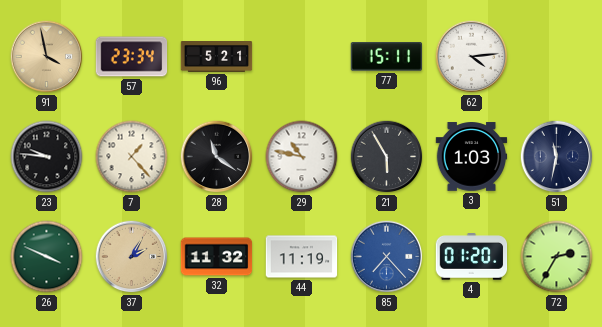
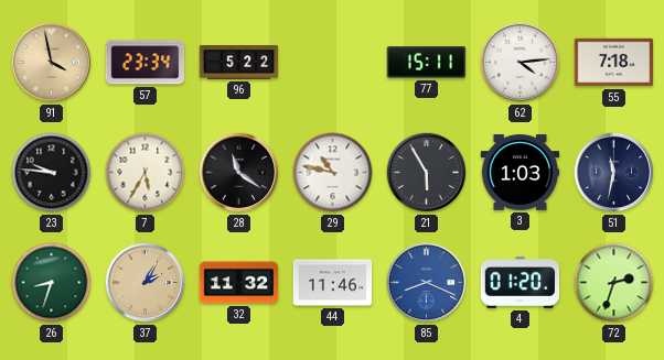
96: 5:21 -> 5:22
55: none -> 7:18
7: 1:23 -> 5:35
26: 3:49 -> 8:33
44: 11:19 -> 11:46
85: 7:23 -> 8:19
72: 2:35 -> 2:33
